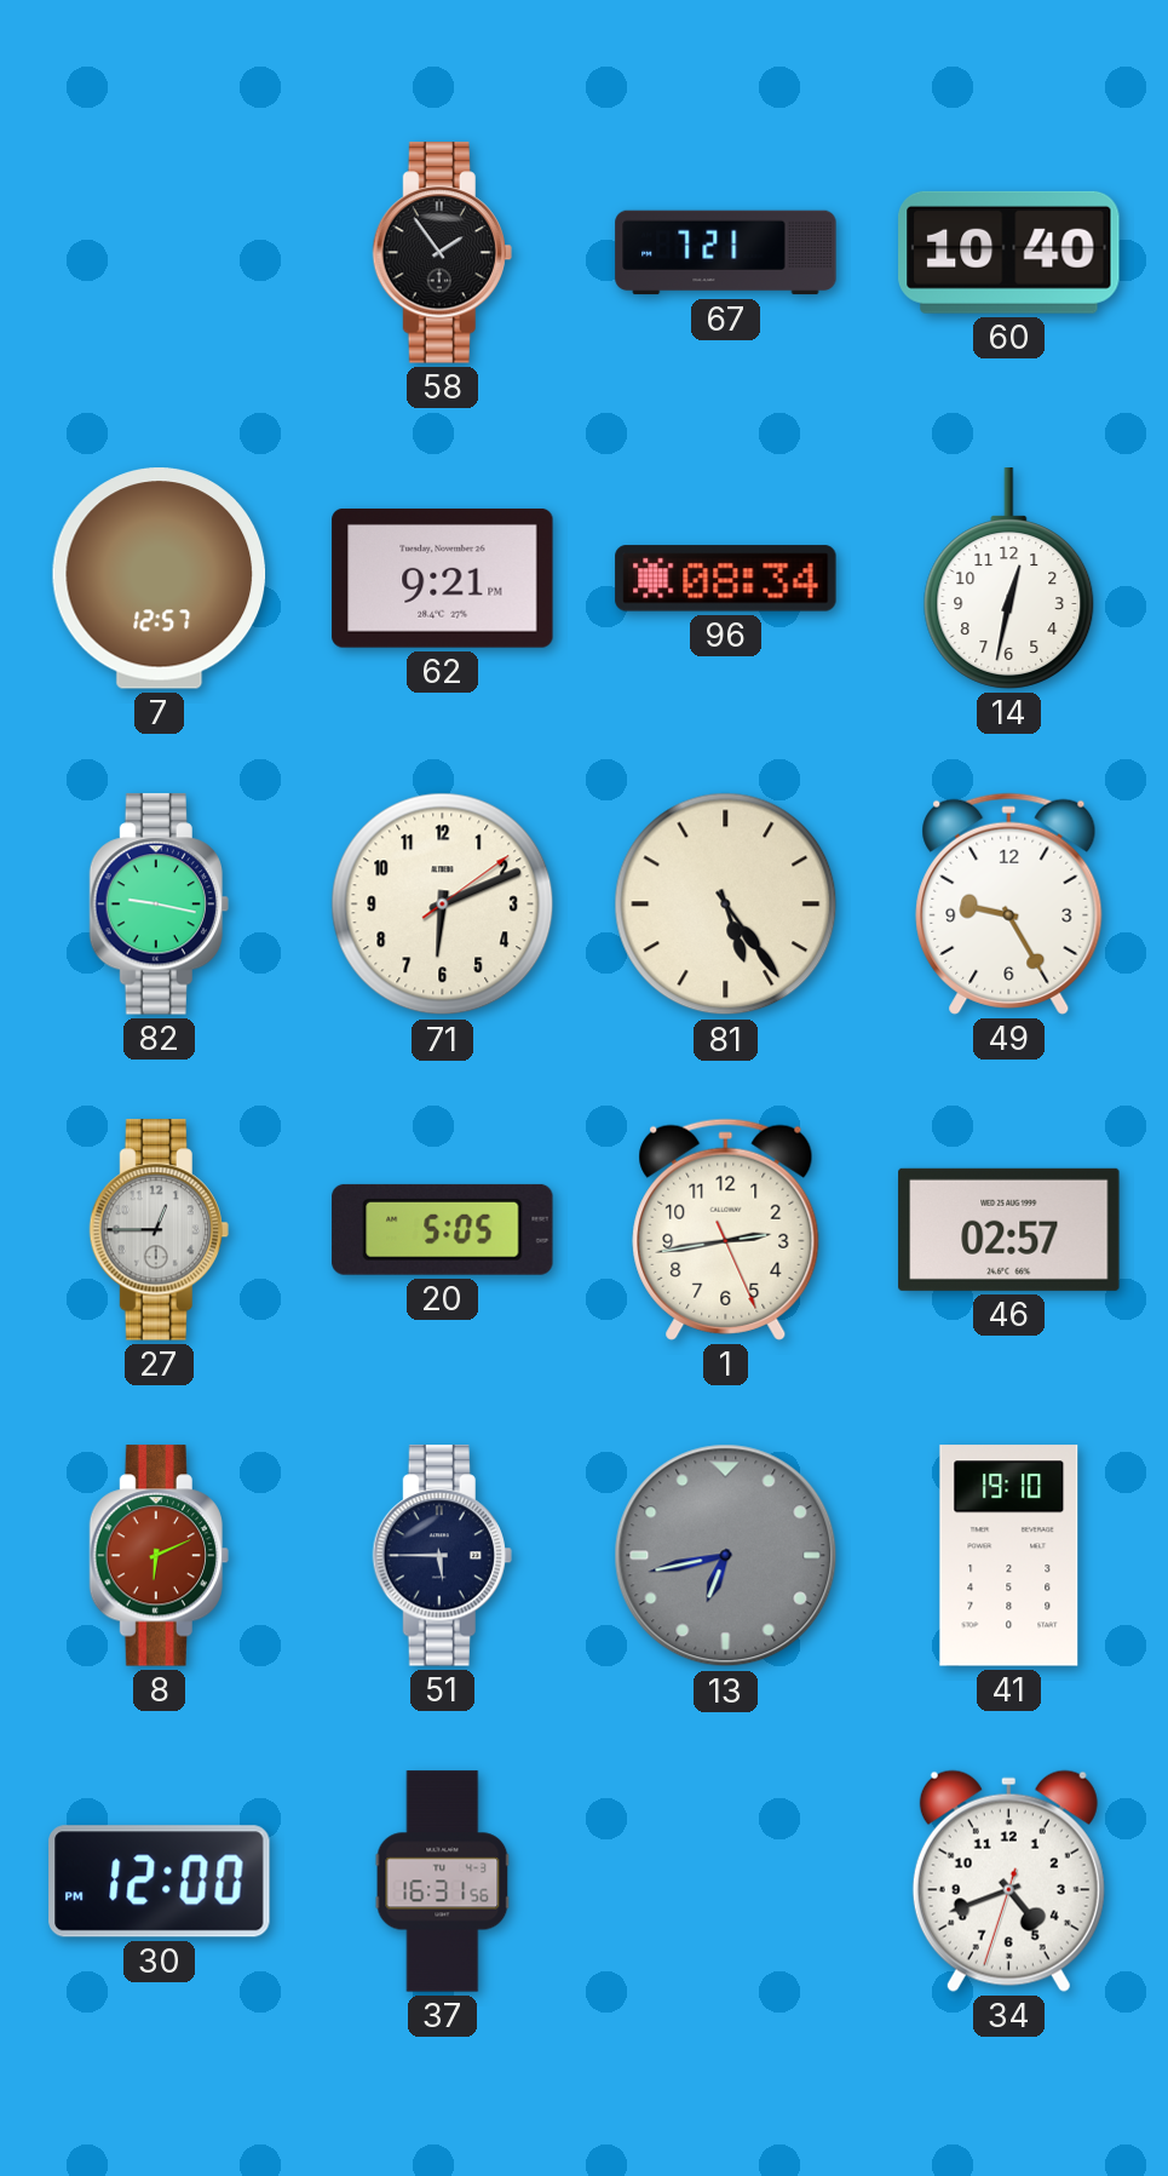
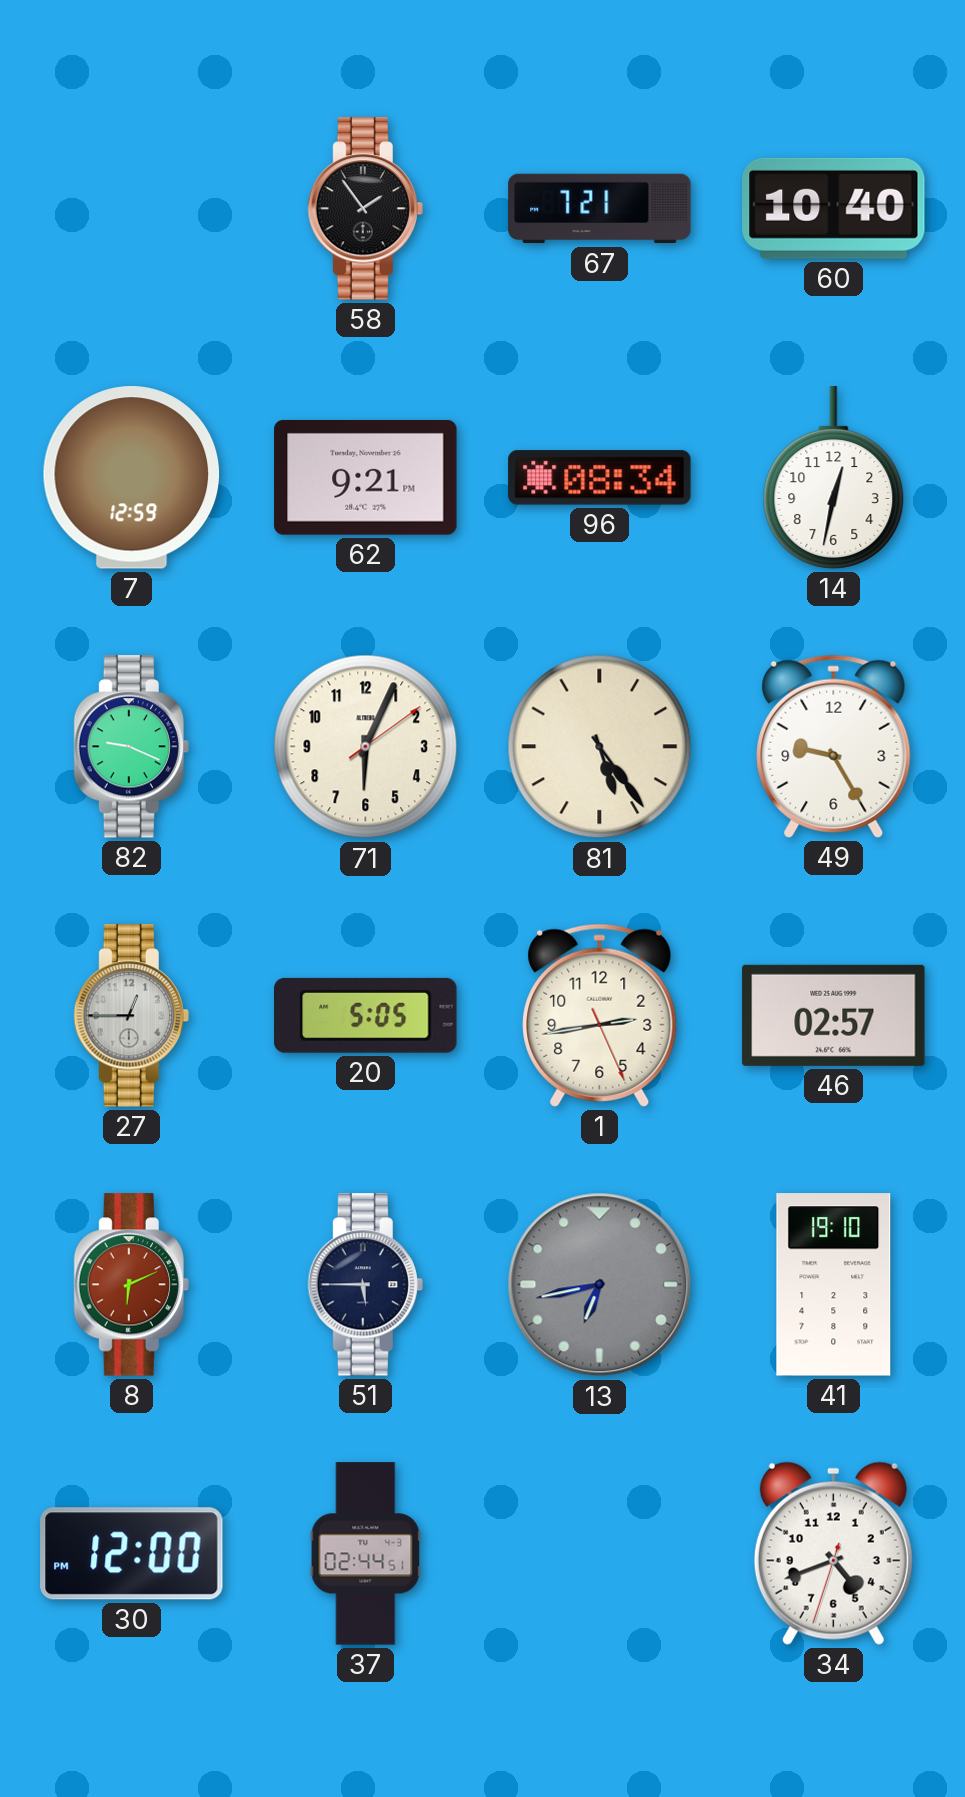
7: 12:57 -> 12:59
82: 9:17 -> 9:19
71: 6:11 -> 6:04
37: 16:31 -> 02:44
